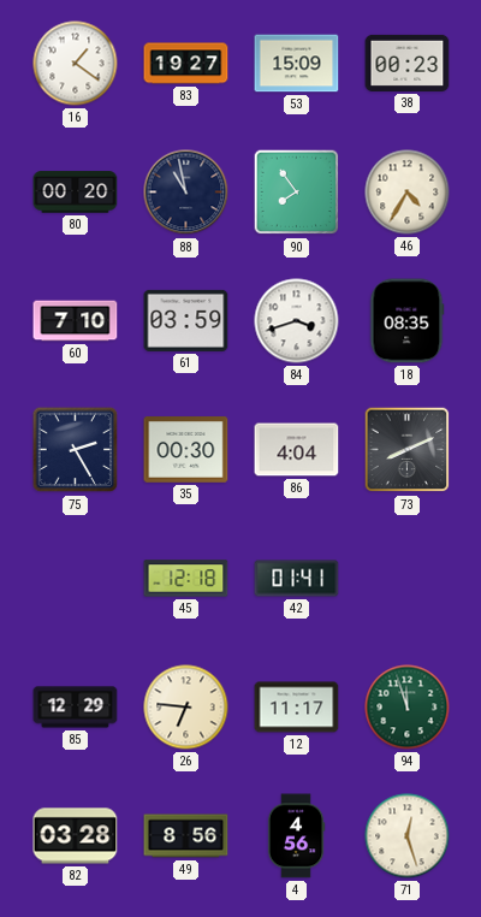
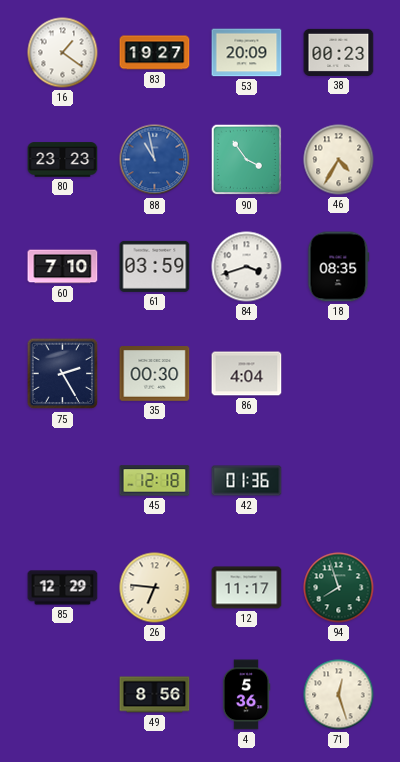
53: 15:09 -> 20:09
80: 00:20 -> 23:23
88 dial: navy -> blue
90: 7:54 -> 3:54
73: 8:11 -> none
42: 01:41 -> 01:36
94: 11:57 -> 7:57
82: 03:28 -> none
4: 4:56 -> 5:36
